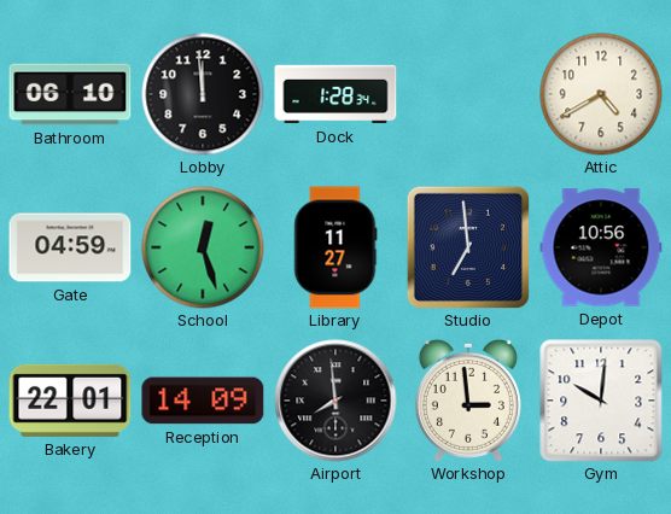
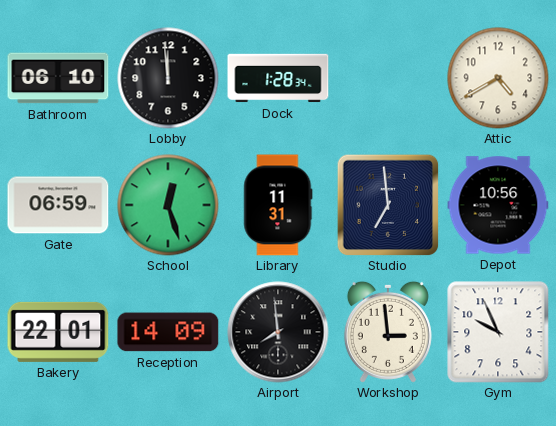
Gate: 04:59 -> 06:59
Library: 11:27 -> 11:31
Gym: 10:01 -> 9:56
